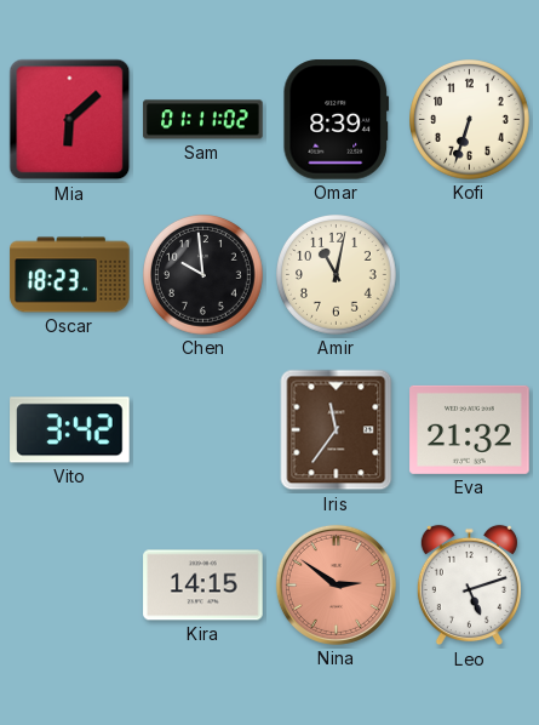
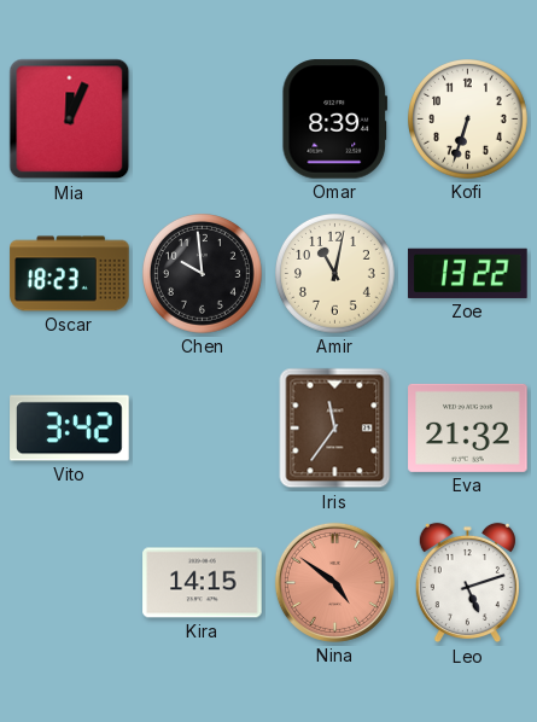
Mia: 6:08 -> 12:04
Sam: 01:11 -> none
Zoe: none -> 13:22
Nina: 2:51 -> 4:51
